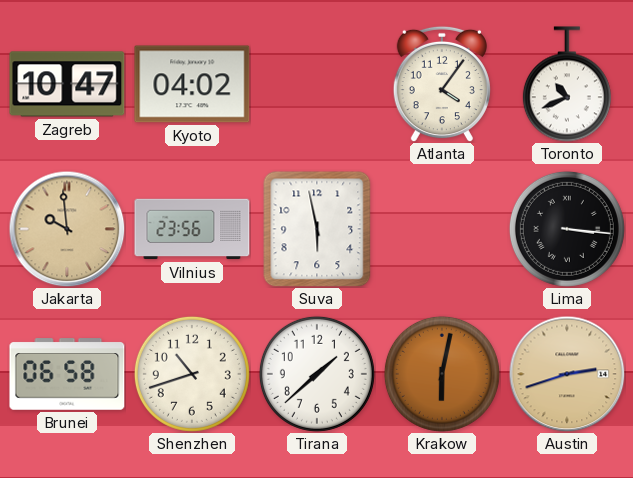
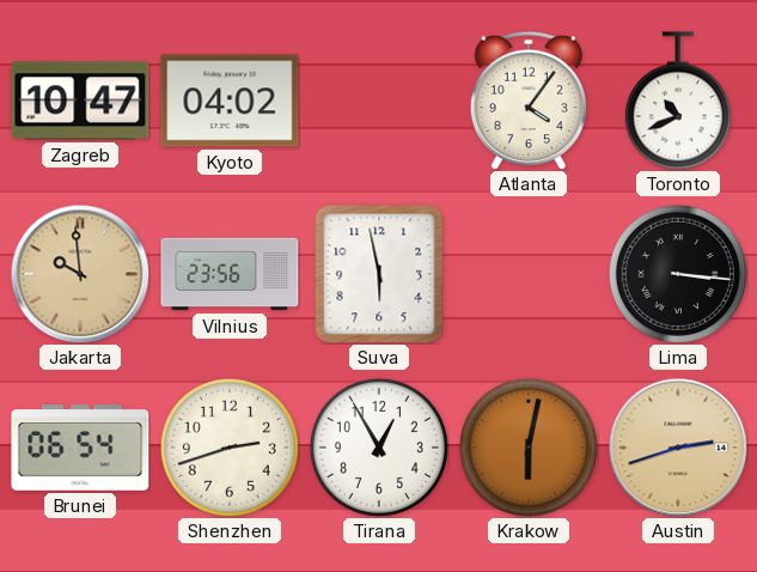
Brunei: 06:58 -> 06:54
Shenzhen: 10:42 -> 2:42
Tirana: 1:38 -> 12:55
